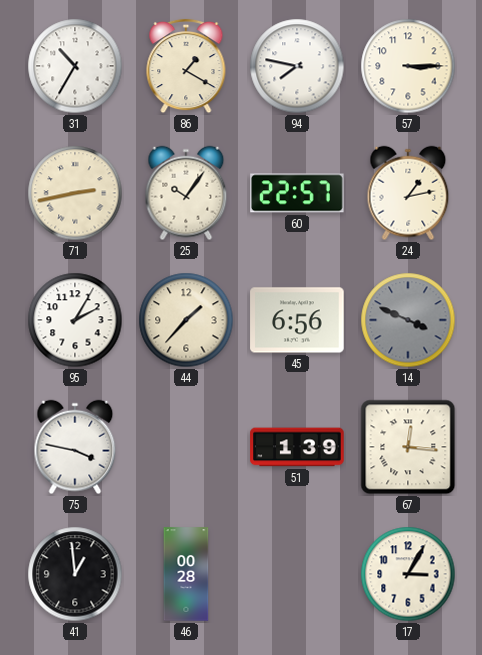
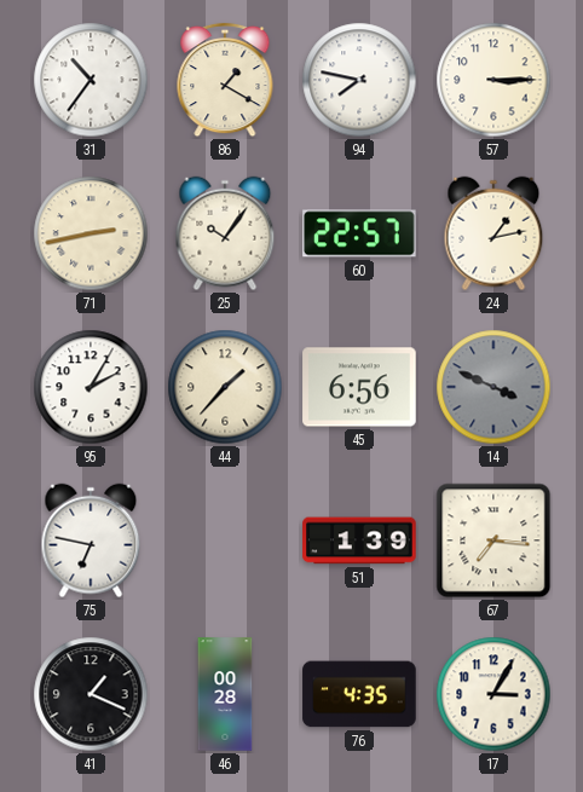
31: 10:35 -> 10:36
75: 3:47 -> 6:47
67: 12:16 -> 7:16
41: 12:59 -> 1:19
76: none -> 4:35
